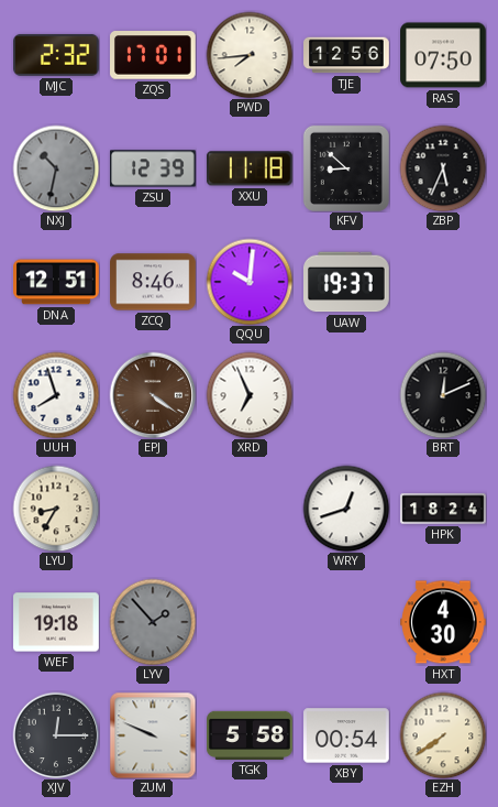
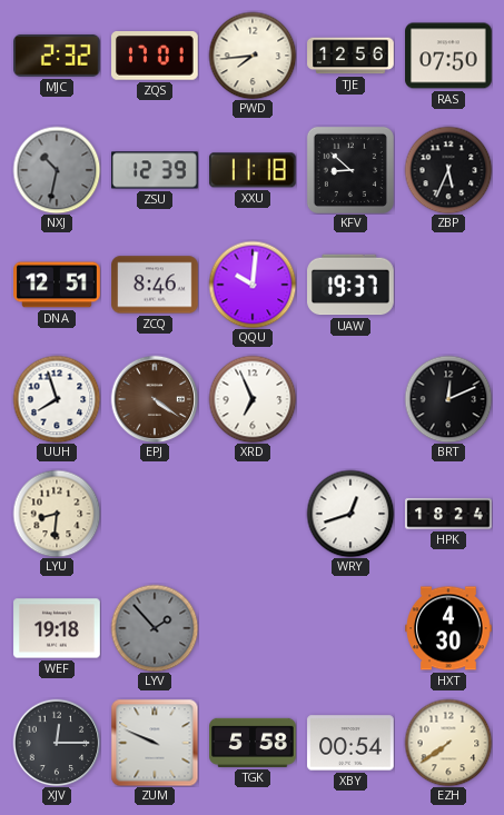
LYU: 8:35 -> 8:31
